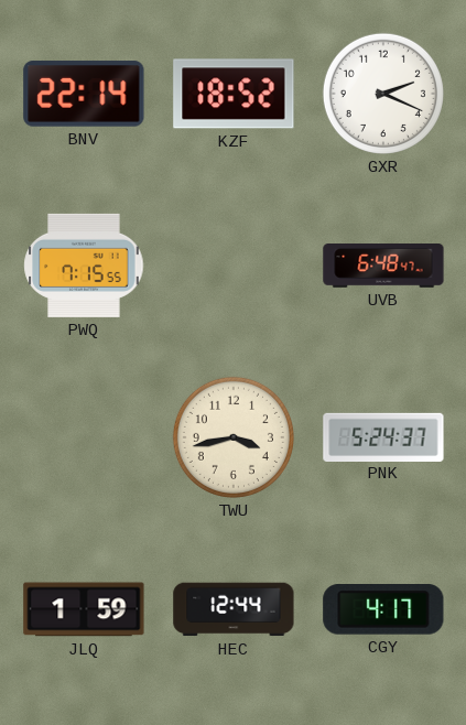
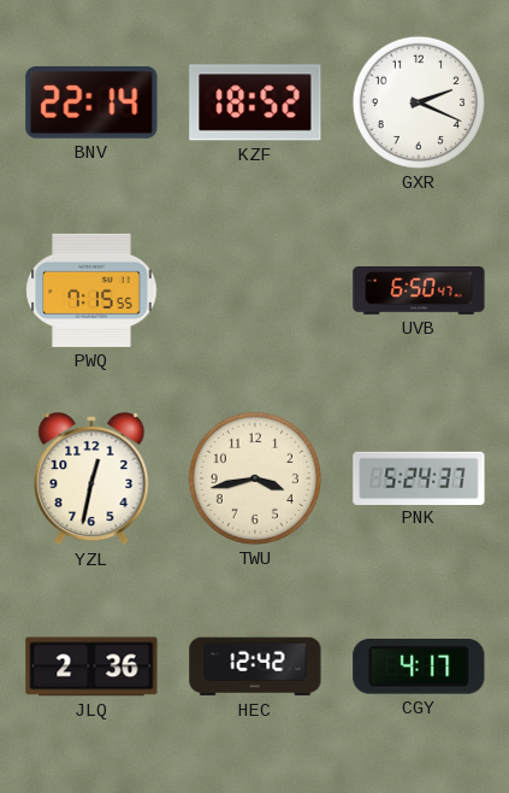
UVB: 6:48 -> 6:50
YZL: none -> 12:32
JLQ: 1:59 -> 2:36
HEC: 12:44 -> 12:42
